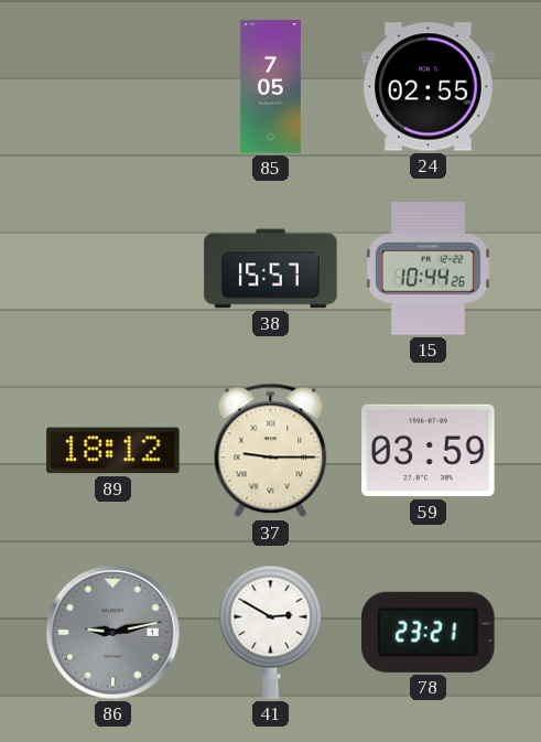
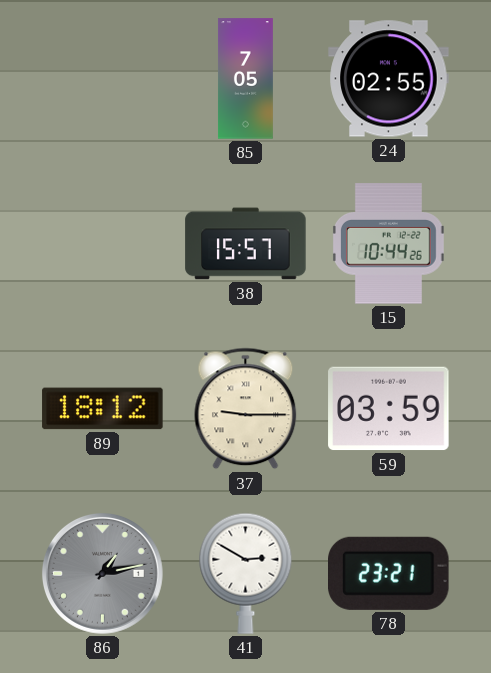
86: 9:13 -> 1:13
